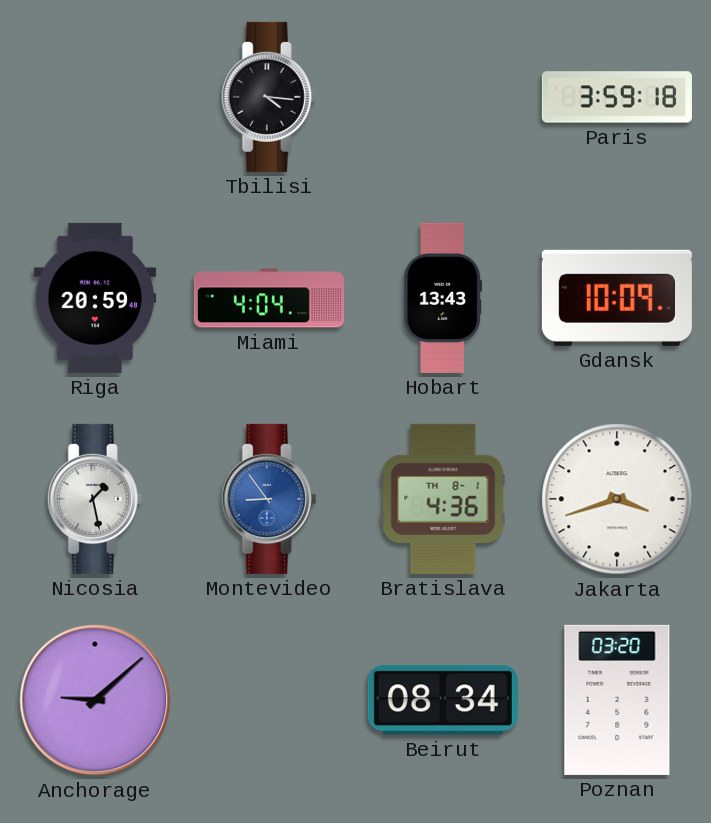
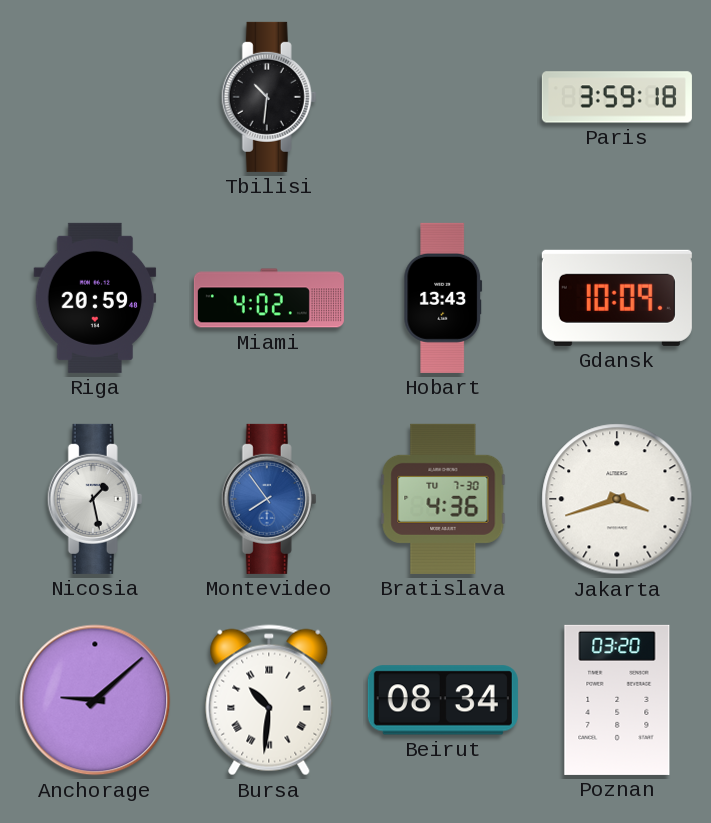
Tbilisi: 4:16 -> 10:31
Miami: 4:04 -> 4:02
Montevideo: 8:54 -> 7:54
Bratislava date: TH 8-1 -> TU 7-30
Bursa: none -> 10:31
